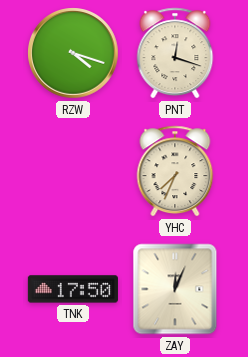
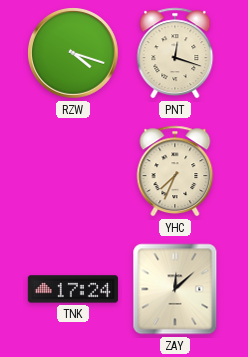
TNK: 17:50 -> 17:24
ZAY: 12:04 -> 12:08
